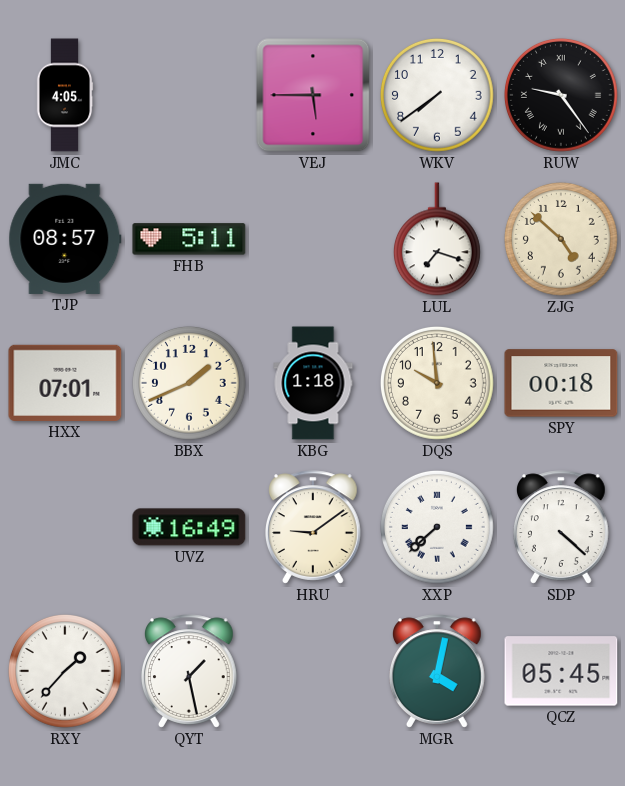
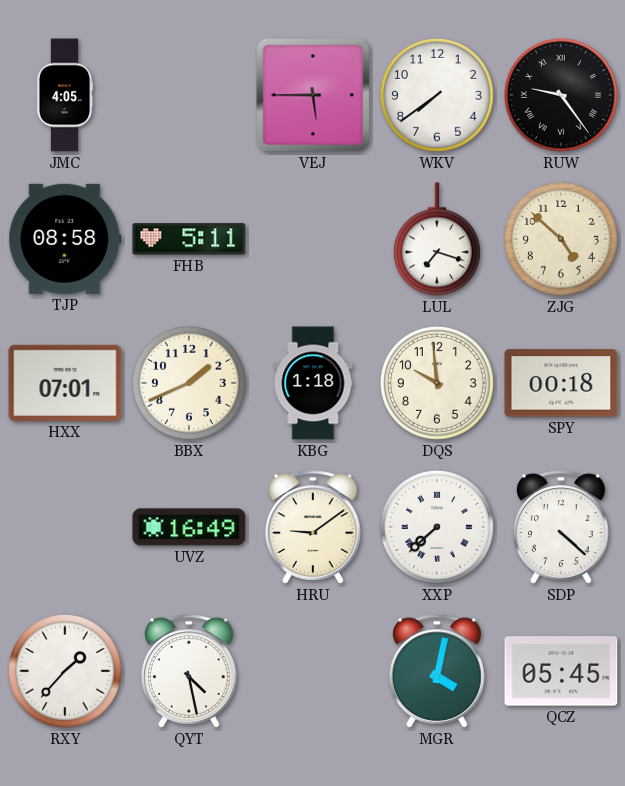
TJP: 08:57 -> 08:58
QYT: 1:28 -> 4:28
